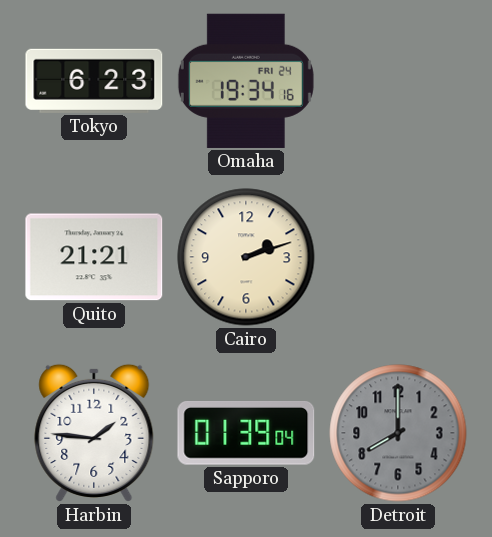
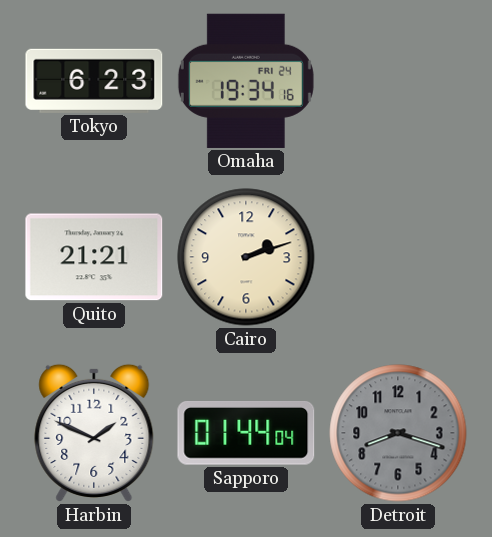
Harbin: 1:46 -> 1:49
Sapporo: 01:39 -> 01:44
Detroit: 8:00 -> 8:18
